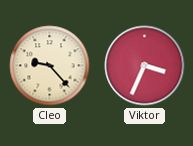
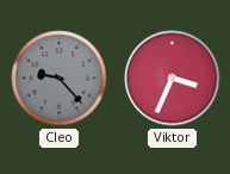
Cleo dial: cream -> grey
